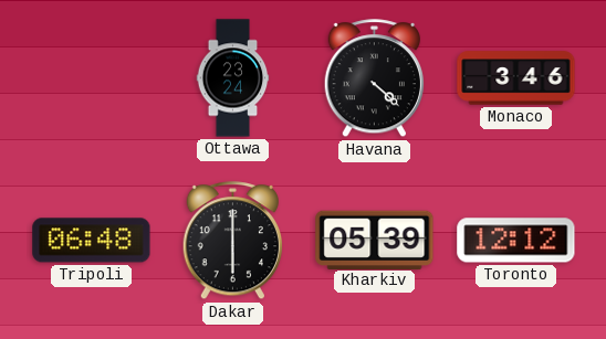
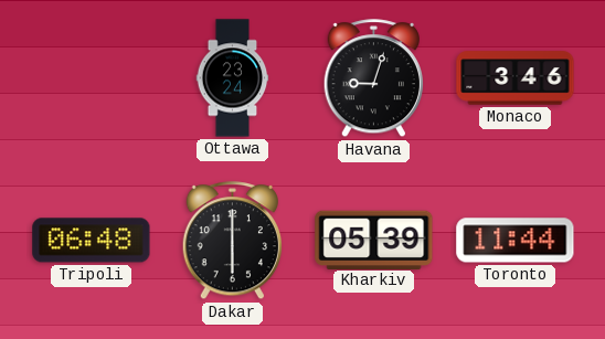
Havana: 4:22 -> 9:03
Toronto: 12:12 -> 11:44
